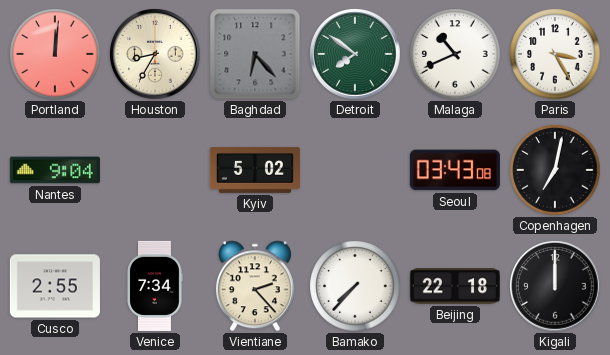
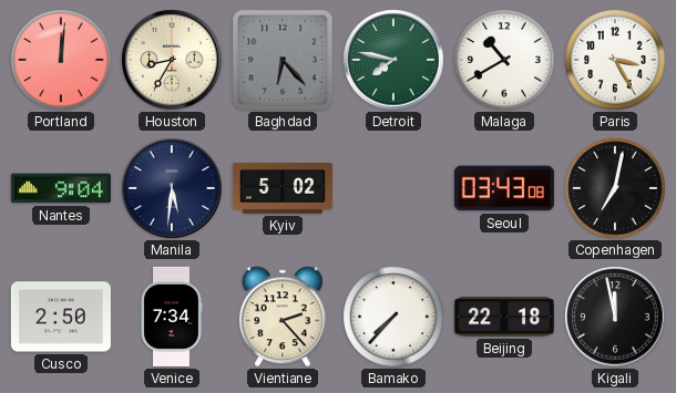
Detroit: 7:51 -> 7:47
Malaga: 10:41 -> 10:40
Manila: none -> 5:31
Cusco: 2:55 -> 2:50
Kigali: 12:00 -> 11:58
